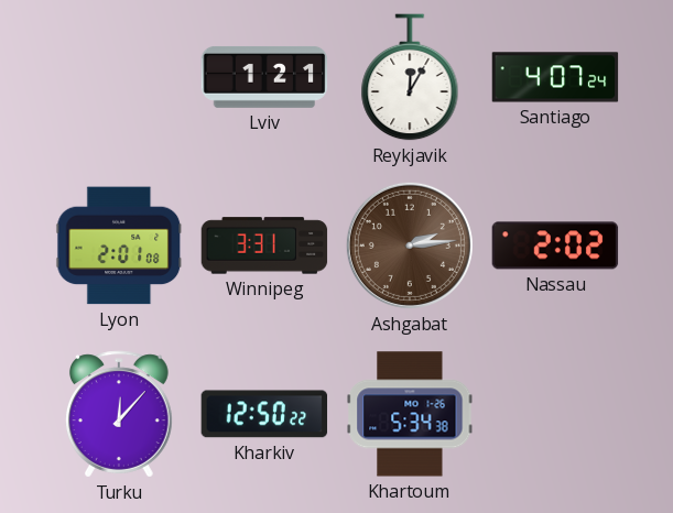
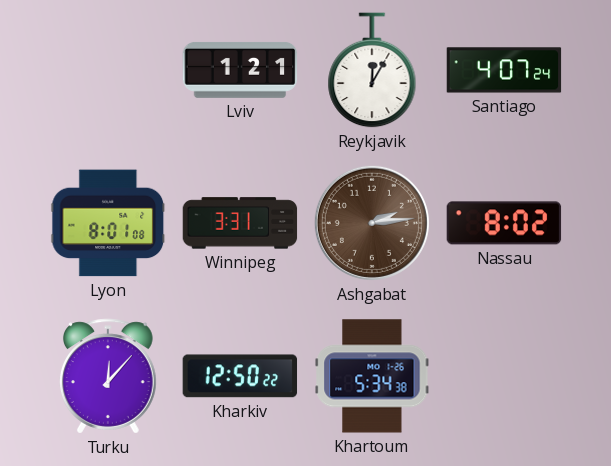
Lyon: 2:01 -> 8:01
Nassau: 2:02 -> 8:02
